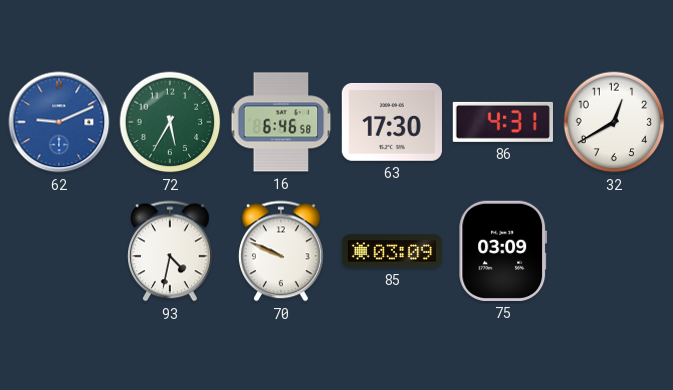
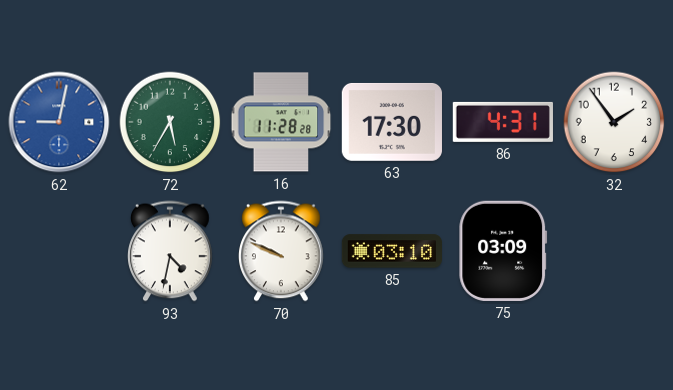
62: 9:11 -> 9:02
16: 6:46 -> 11:28
32: 12:40 -> 1:54
85: 03:09 -> 03:10
